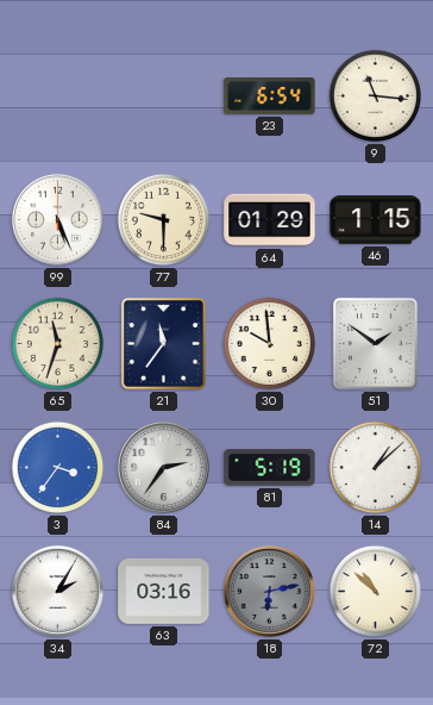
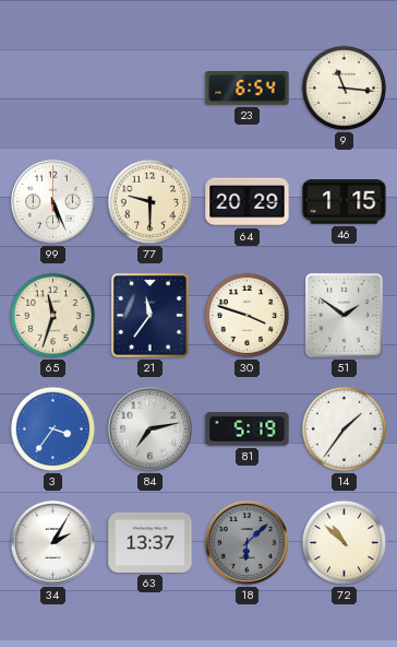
64: 01:29 -> 20:29
30: 9:59 -> 3:48
84: 2:36 -> 7:13
14: 1:08 -> 1:36
63: 03:16 -> 13:37
18: 6:13 -> 6:08
